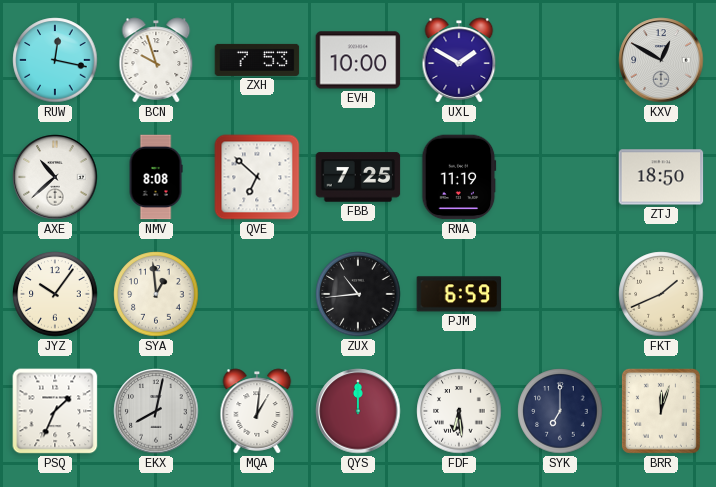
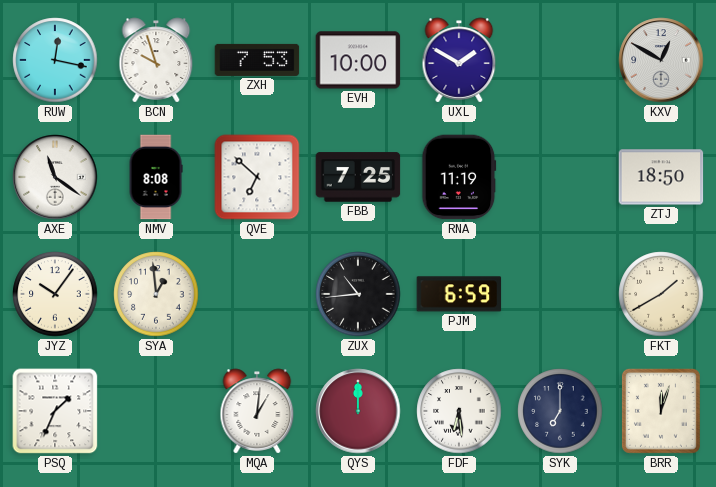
AXE: 10:38 -> 11:21
FKT: 1:41 -> 1:40
EKX: 8:02 -> none
